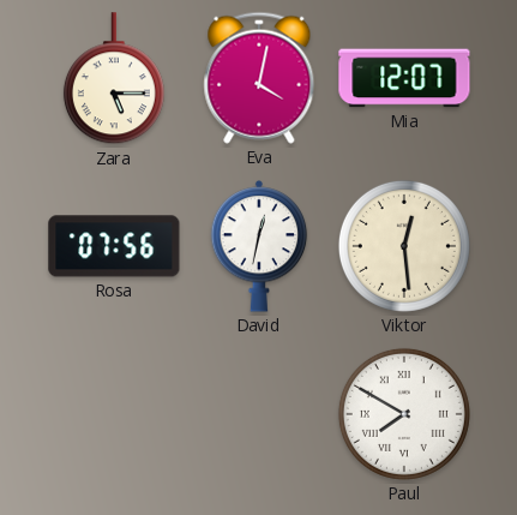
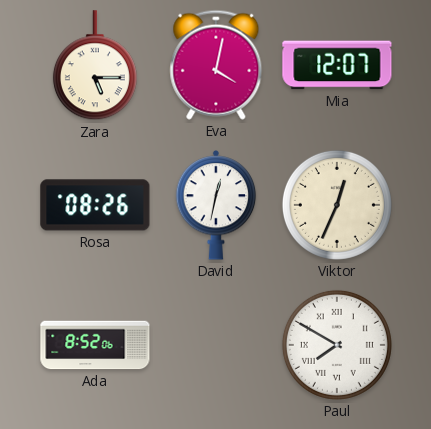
Rosa: 07:56 -> 08:26
Viktor: 12:29 -> 12:34
Ada: none -> 8:52
